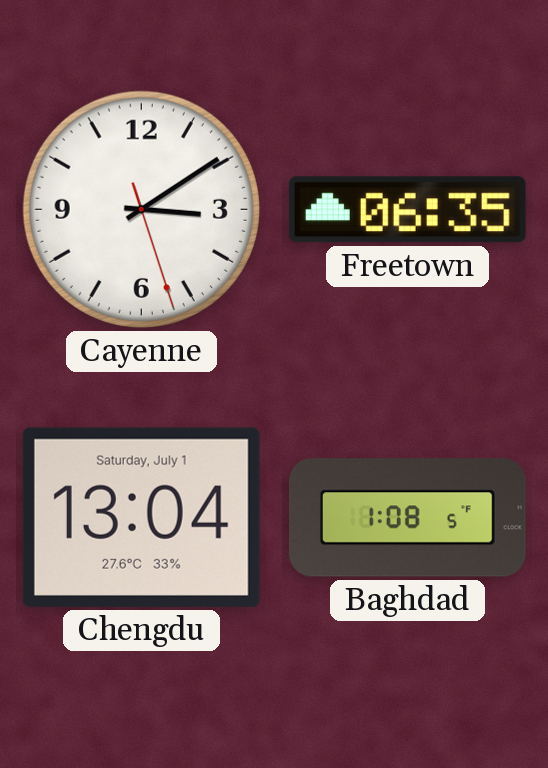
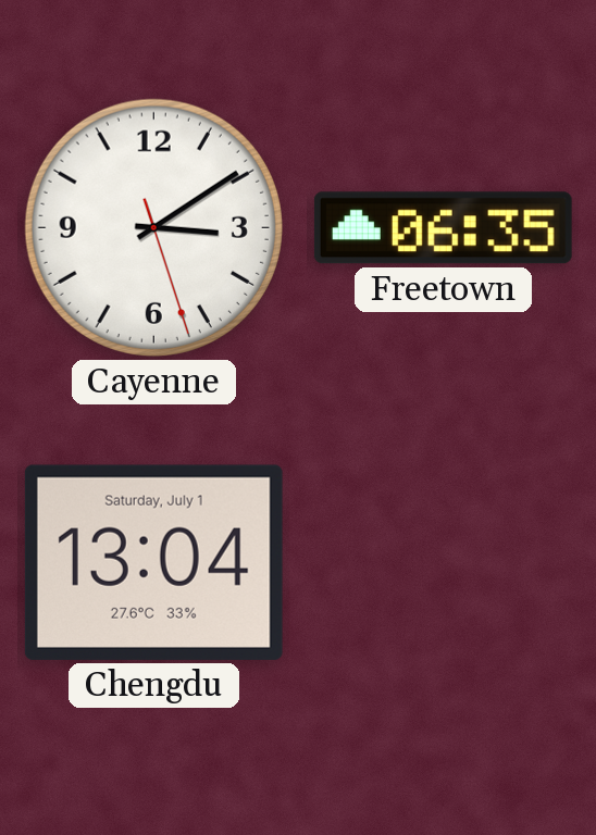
Baghdad: 1:08 -> none
